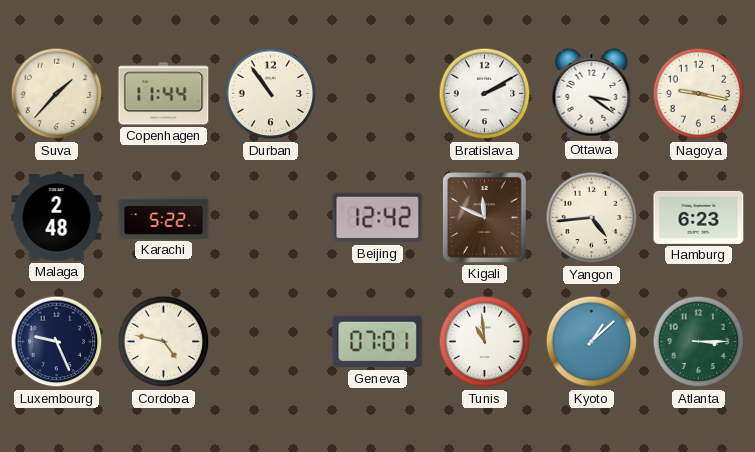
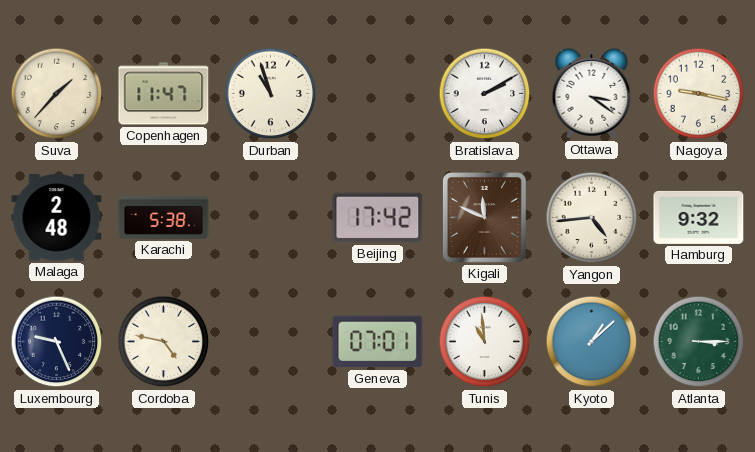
Copenhagen: 11:44 -> 11:47
Durban: 10:54 -> 10:57
Karachi: 5:22 -> 5:38
Beijing: 12:42 -> 17:42
Hamburg: 6:23 -> 9:32
